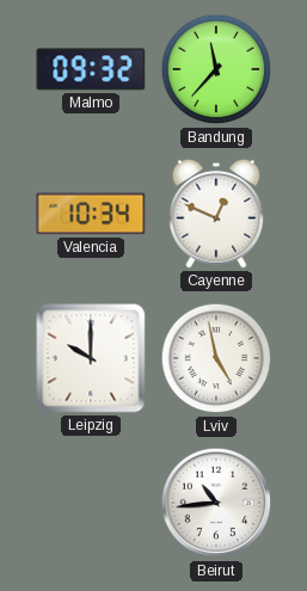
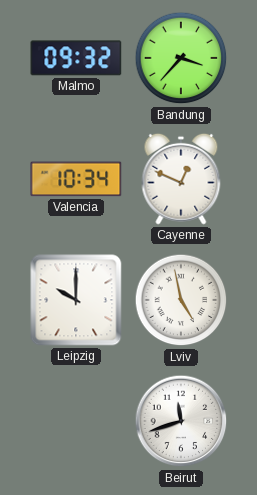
Bandung: 11:37 -> 3:37
Beirut: 10:44 -> 11:42
